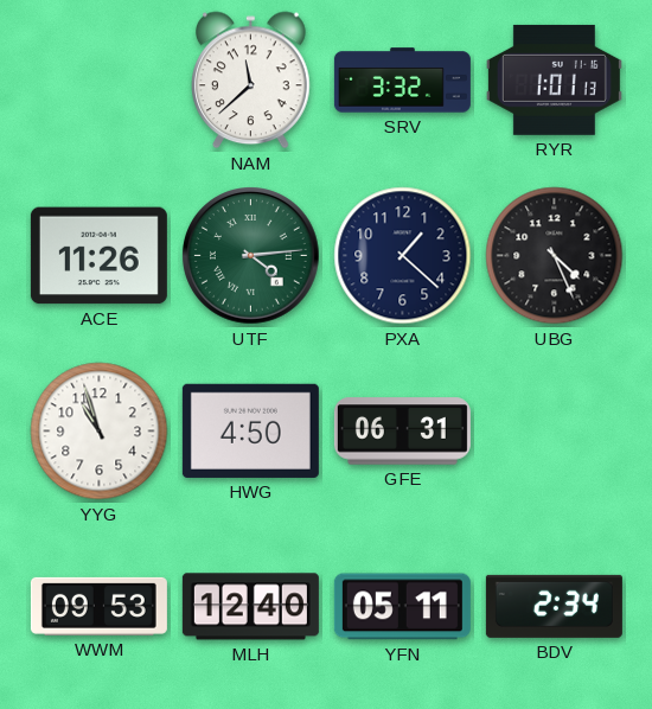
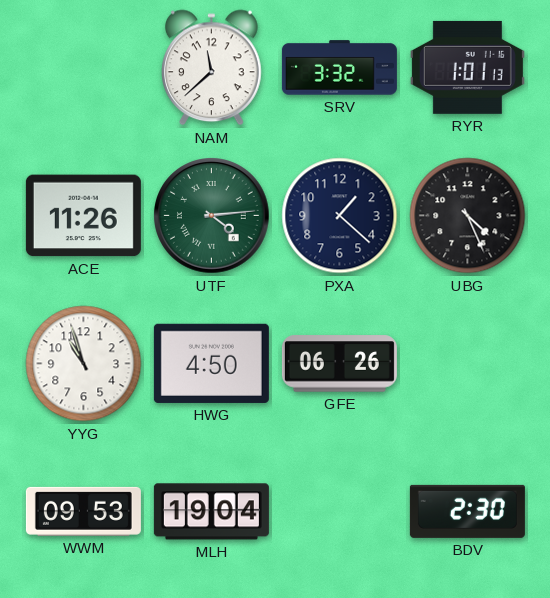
GFE: 06:31 -> 06:26
MLH: 12:40 -> 19:04
YFN: 05:11 -> none
BDV: 2:34 -> 2:30
